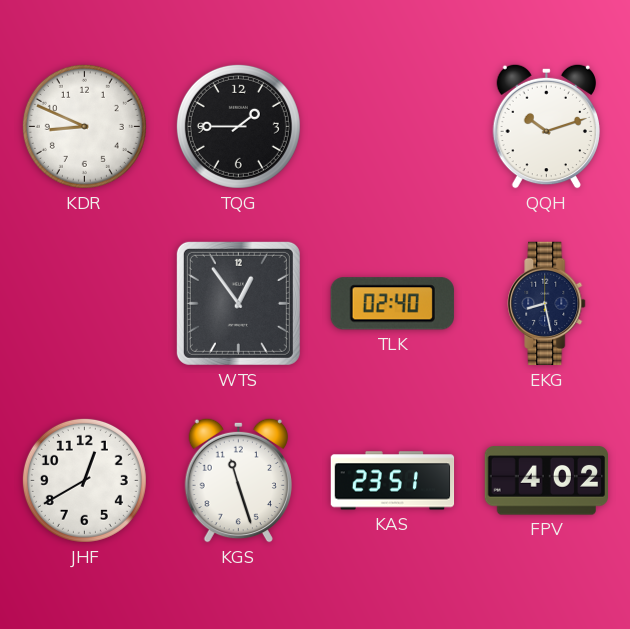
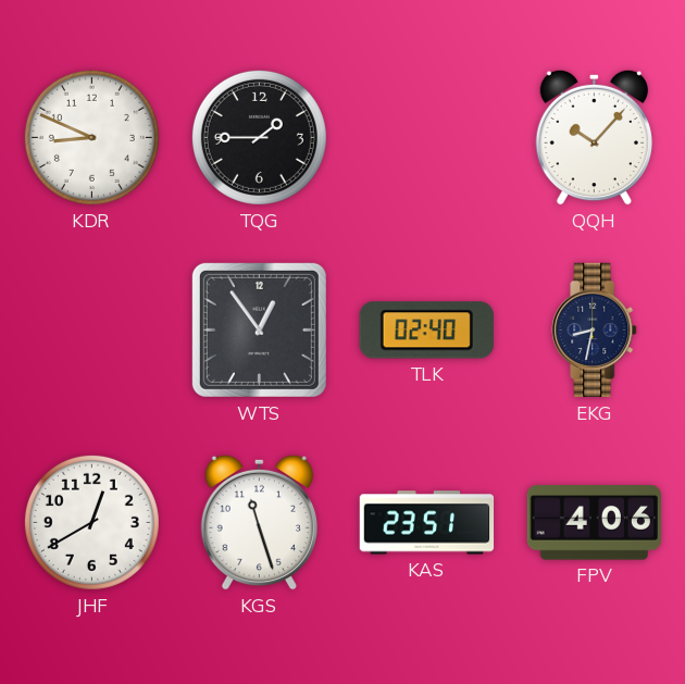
QQH: 10:12 -> 10:07
EKG: 8:28 -> 8:32
FPV: 4:02 -> 4:06
